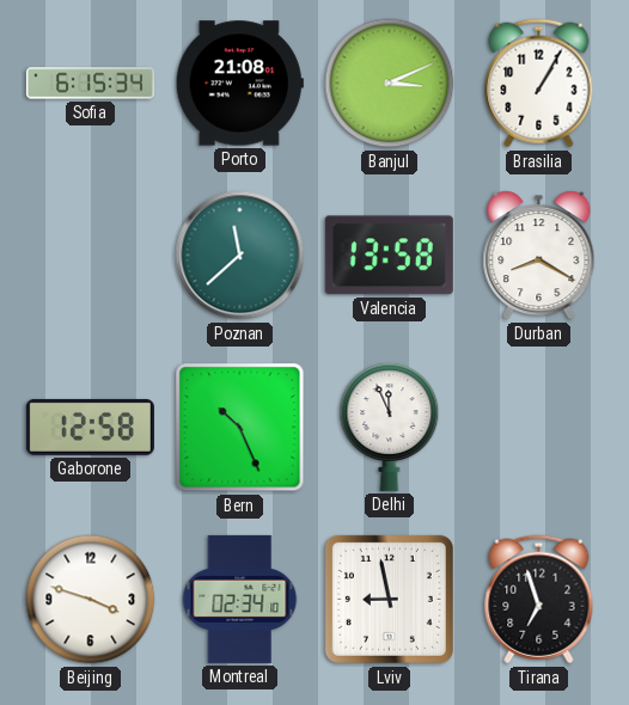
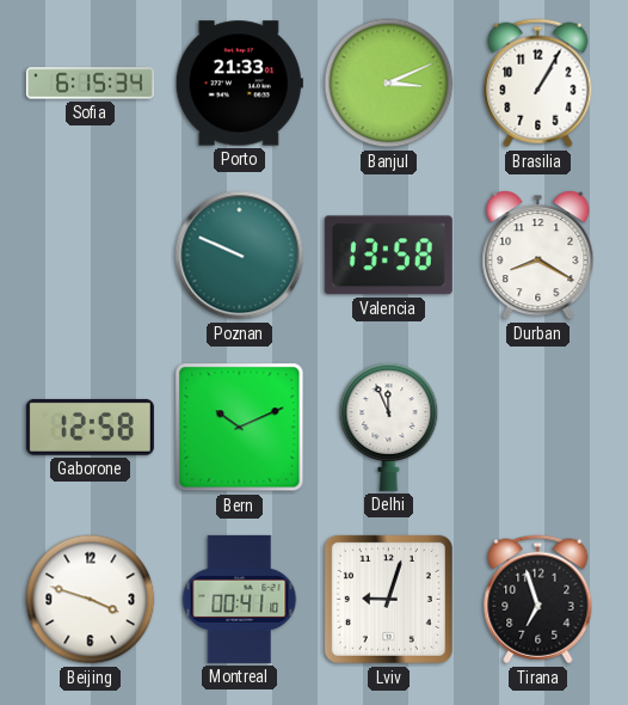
Porto: 21:08 -> 21:33
Poznan: 11:38 -> 9:49
Bern: 10:26 -> 10:11
Montreal: 02:34 -> 00:41
Lviv: 8:58 -> 9:03
